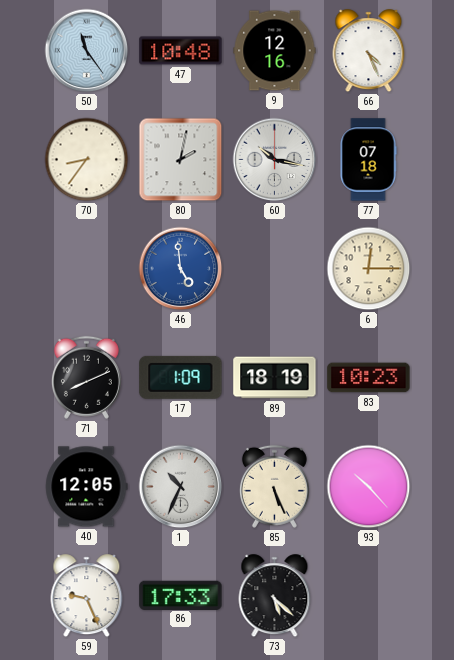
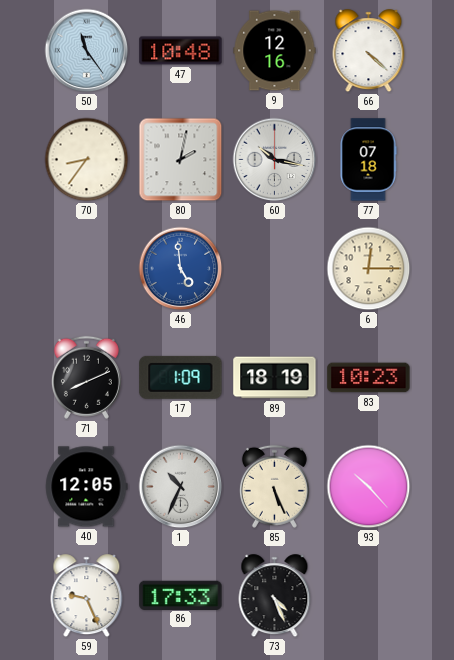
66: 4:26 -> 4:22
73: 5:22 -> 4:26
